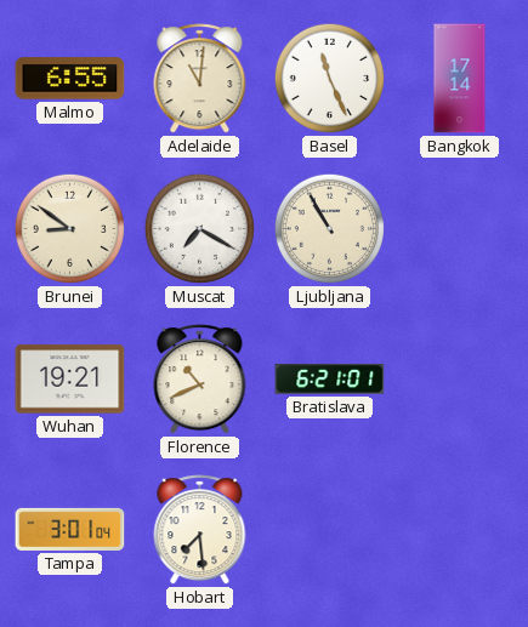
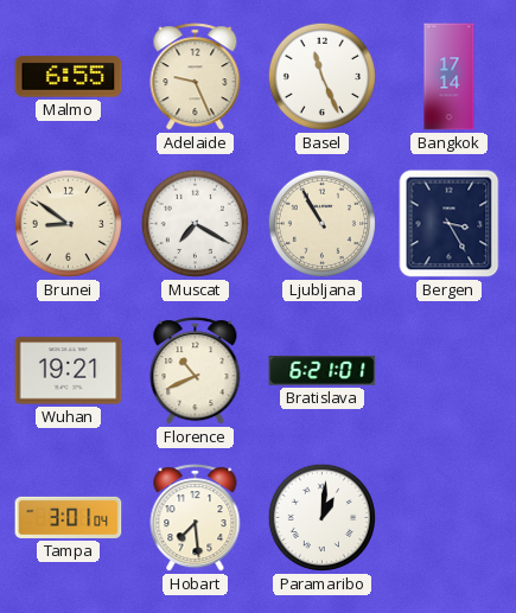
Adelaide: 11:01 -> 9:26
Bergen: none -> 3:25
Paramaribo: none -> 1:01
